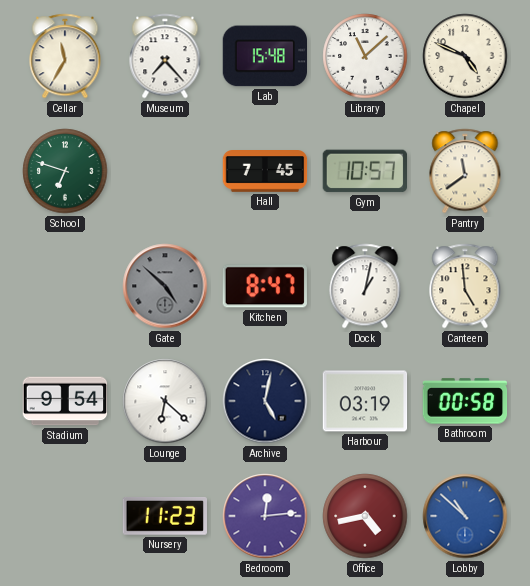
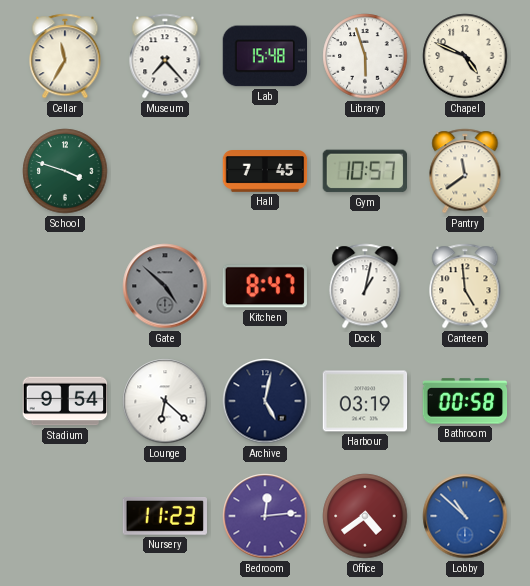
Library: 11:08 -> 5:57
School: 6:48 -> 3:48
Office: 4:43 -> 4:39
